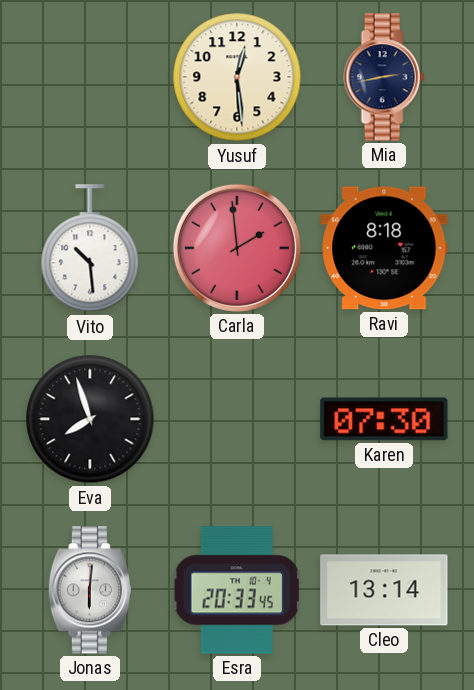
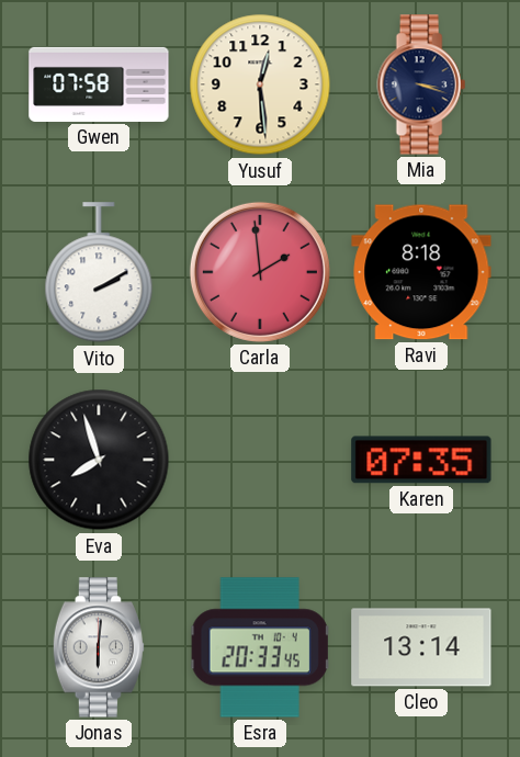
Gwen: none -> 07:58
Mia: 2:43 -> 3:18
Vito: 10:29 -> 2:10
Karen: 07:30 -> 07:35
